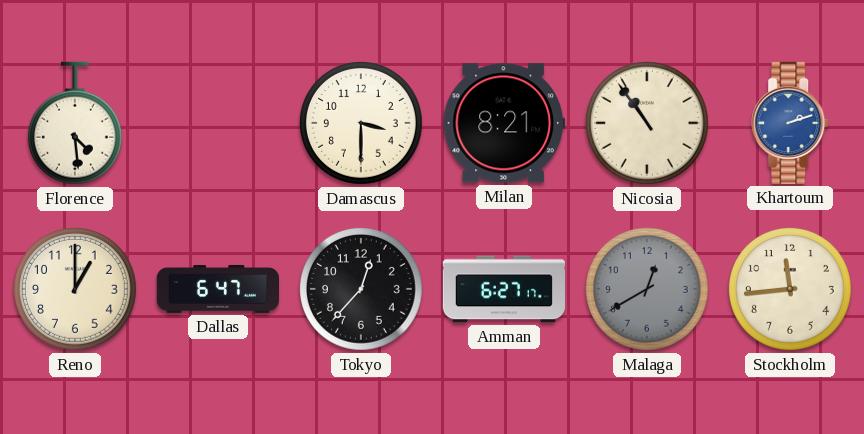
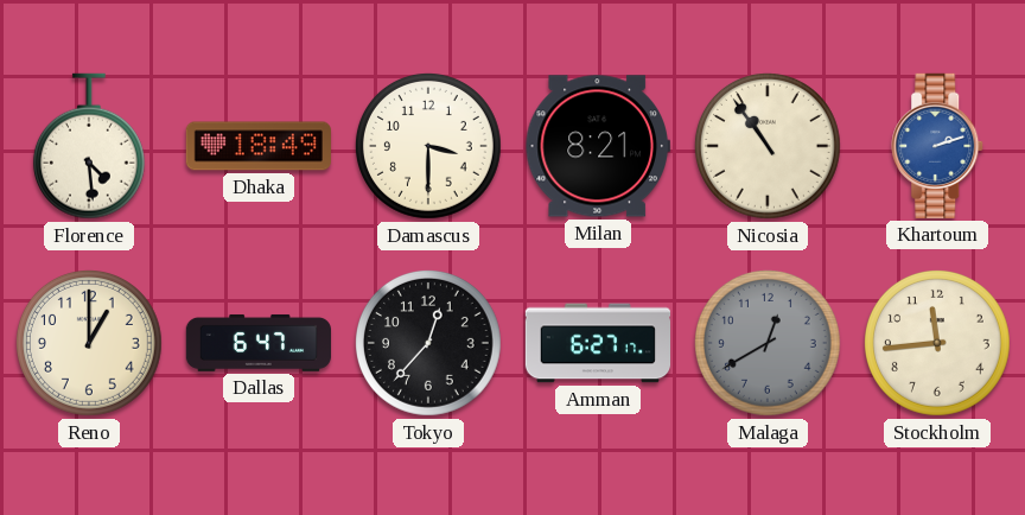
Dhaka: none -> 18:49
